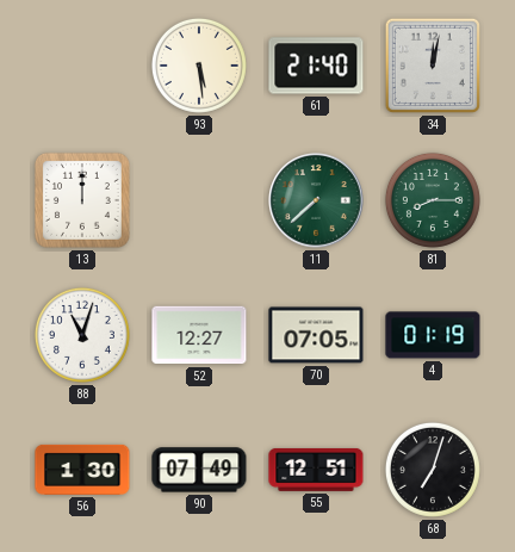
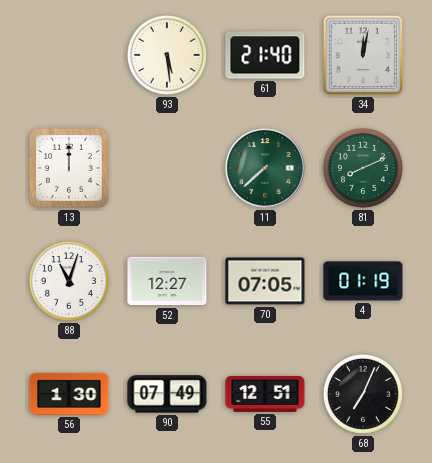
81: 8:15 -> 8:11
68: 7:03 -> 7:04
